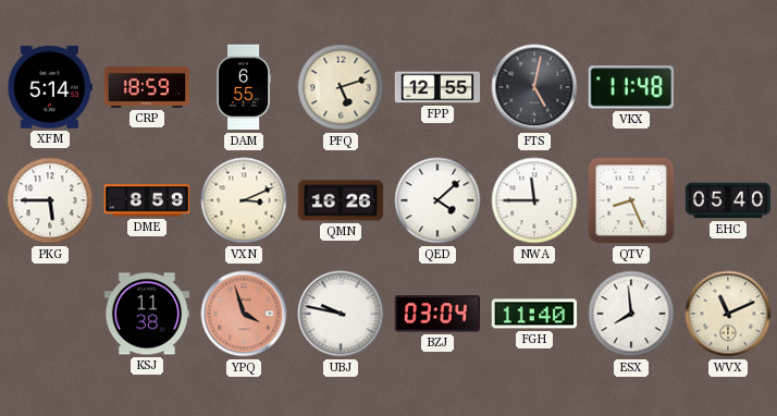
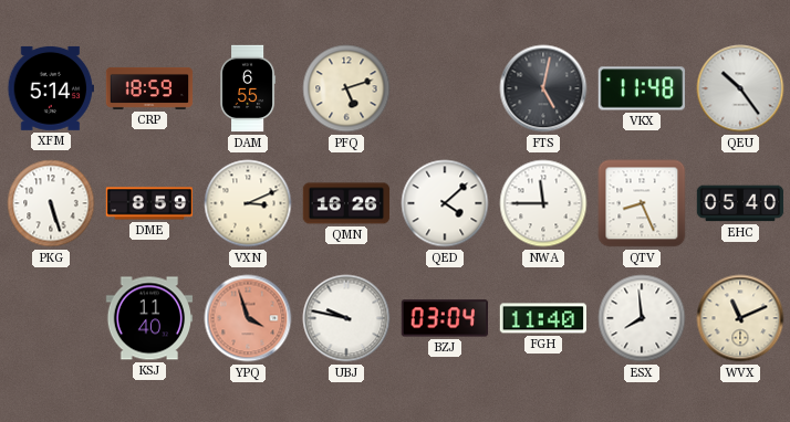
FPP: 12:55 -> none
QEU: none -> 10:24
PKG: 5:45 -> 5:27
KSJ: 11:38 -> 11:40
